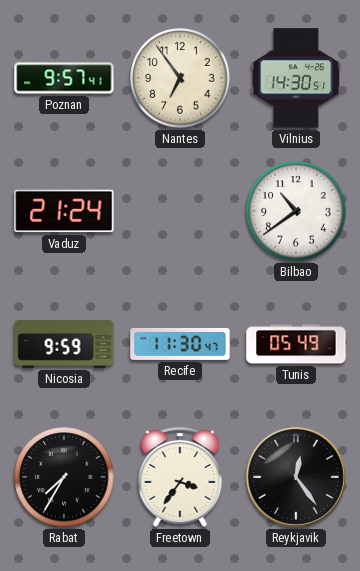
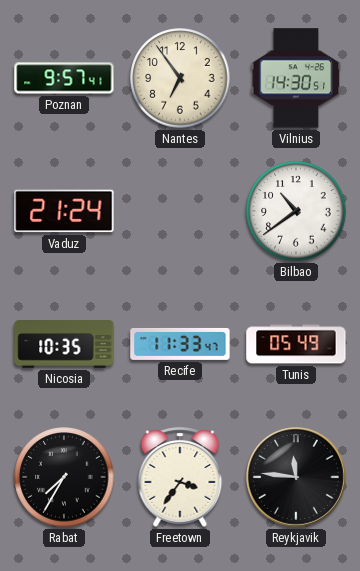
Nicosia: 9:59 -> 10:35
Recife: 11:30 -> 11:33
Reykjavik: 12:24 -> 11:46
